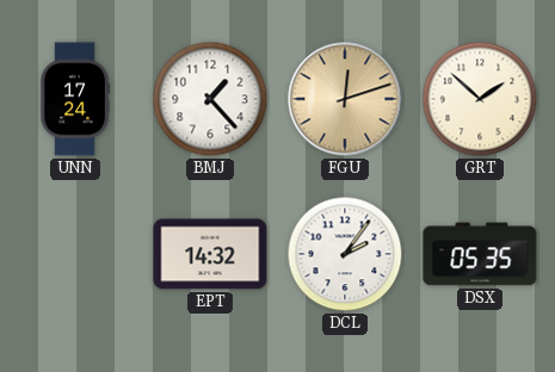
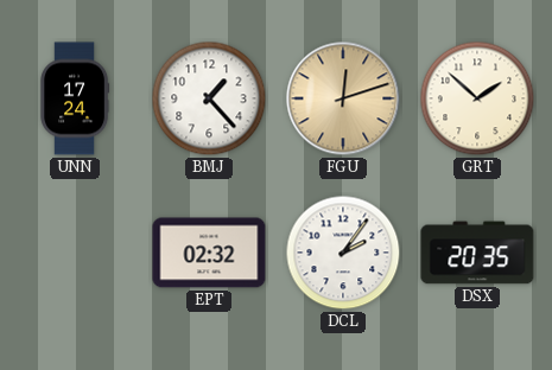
EPT: 14:32 -> 02:32
DSX: 05:35 -> 20:35
